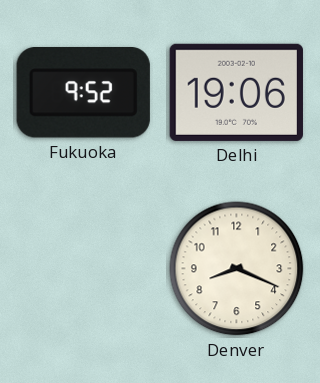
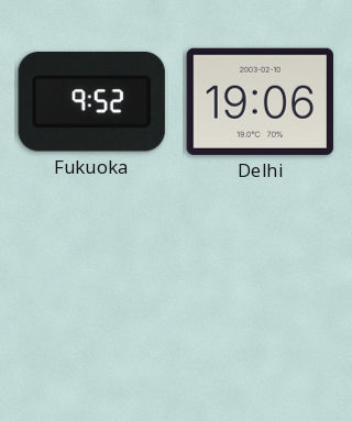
Denver: 8:19 -> none
